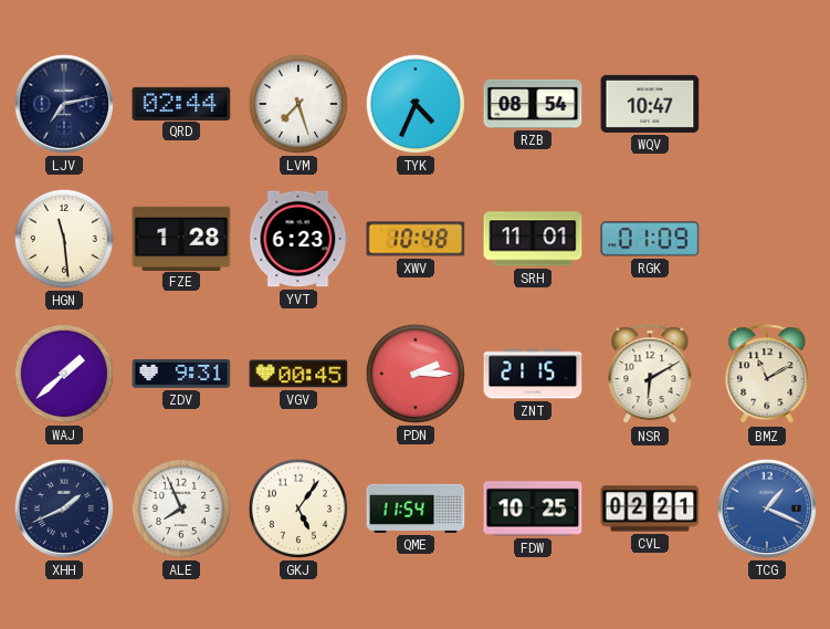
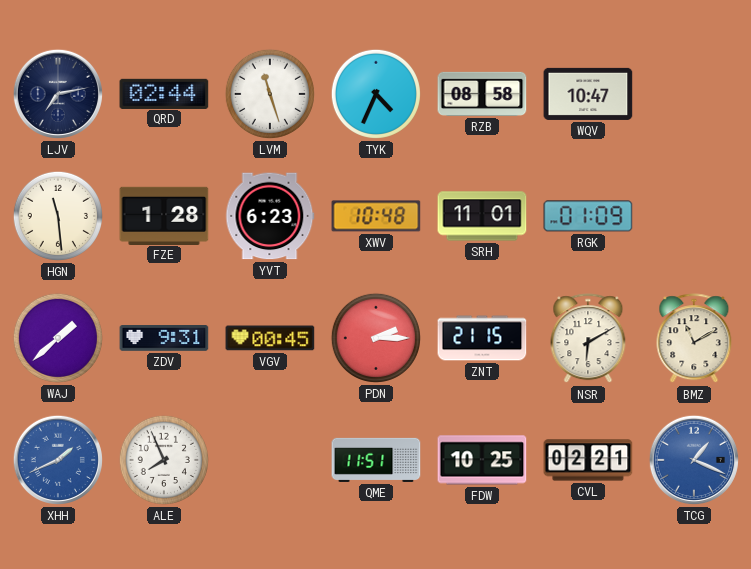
LVM: 7:27 -> 11:27
RZB: 08:54 -> 08:58
XHH dial: navy -> blue
GKJ: 5:06 -> none
QME: 11:54 -> 11:51
